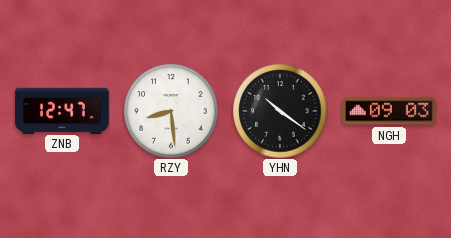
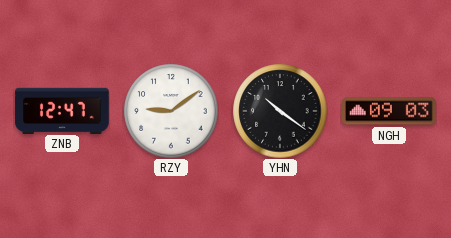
RZY: 8:29 -> 9:09
